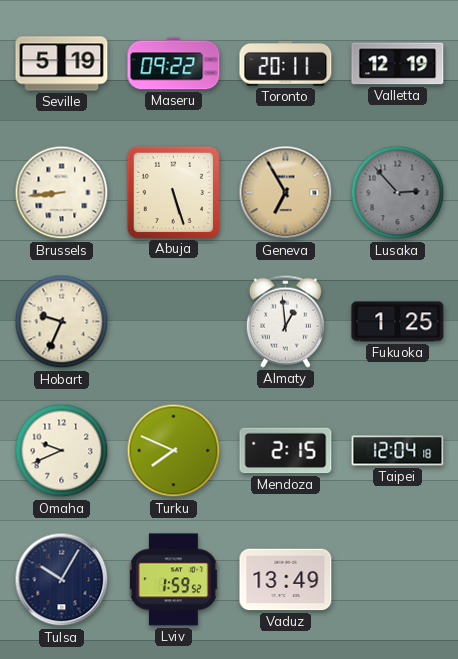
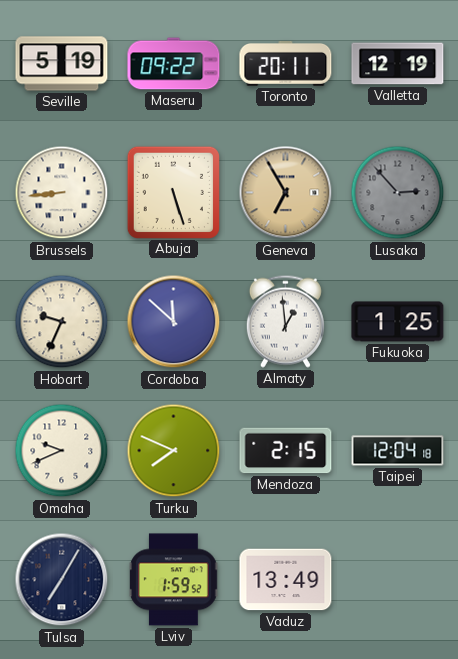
Cordoba: none -> 11:52
Tulsa: 10:05 -> 7:05
